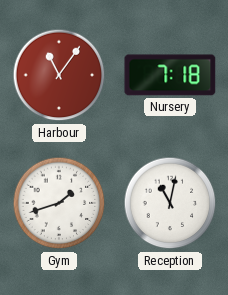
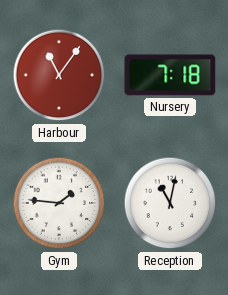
Gym: 1:42 -> 1:46
